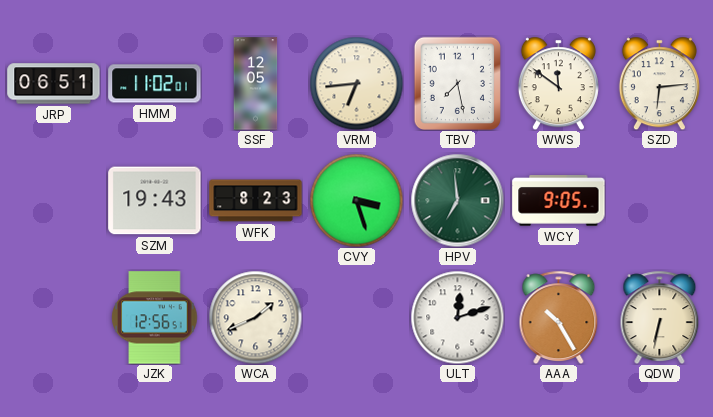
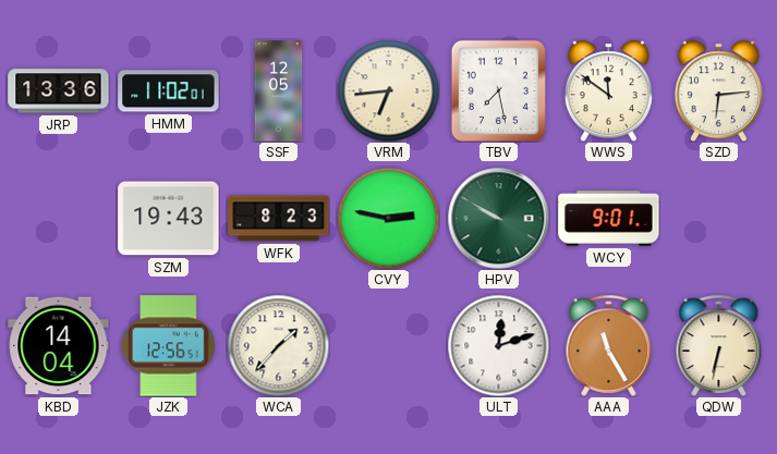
JRP: 06:51 -> 13:36
CVY: 3:27 -> 2:47
HPV: 6:59 -> 9:50
WCY: 9:05 -> 9:01
KBD: none -> 14:04
WCA: 1:41 -> 1:37
AAA: 10:25 -> 11:25
